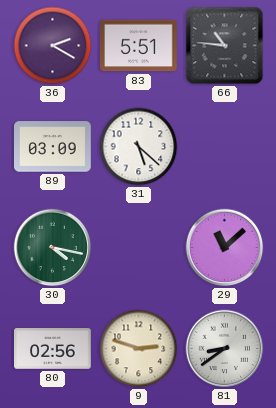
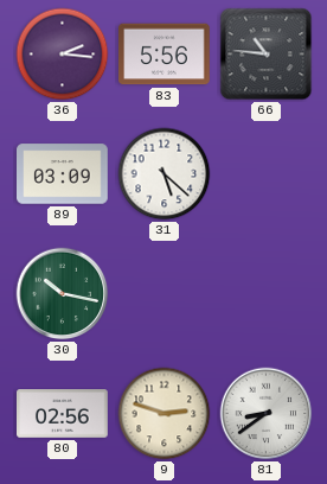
36: 2:20 -> 2:16
83: 5:51 -> 5:56
30: 4:17 -> 10:17
29: 11:08 -> none
